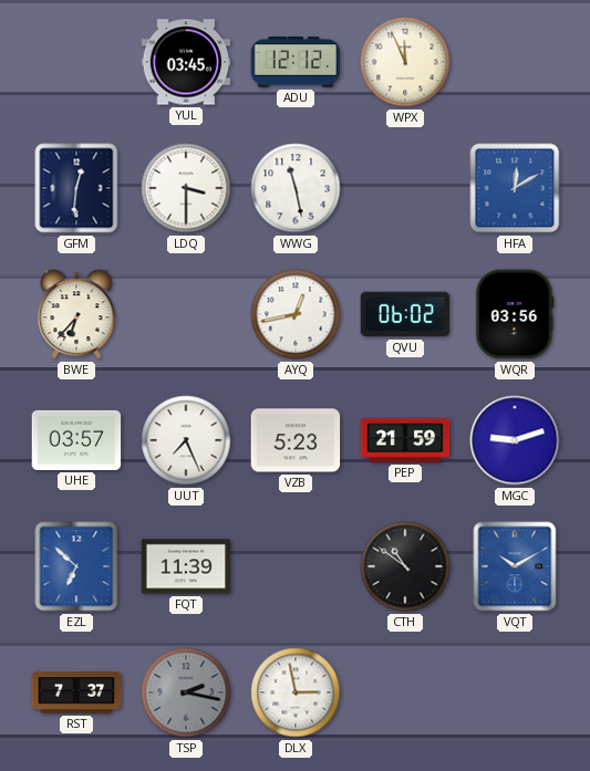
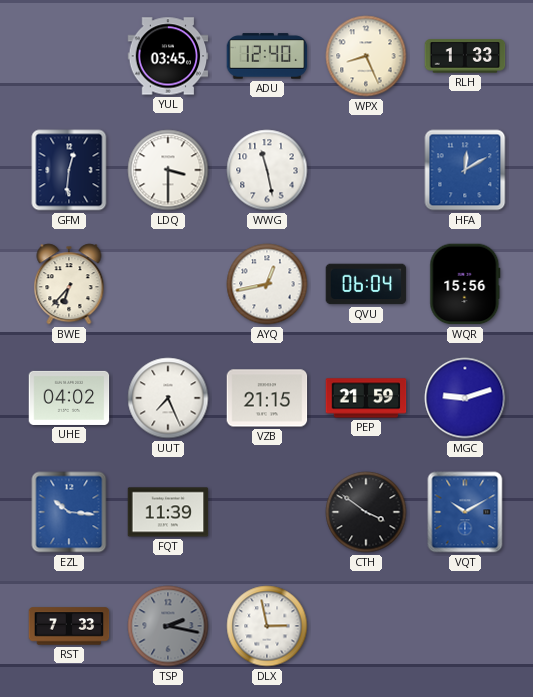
ADU: 12:12 -> 12:40
WPX: 11:56 -> 8:26
RLH: none -> 1:33
QVU: 06:02 -> 06:04
WQR: 03:56 -> 15:56
UHE: 03:57 -> 04:02
VZB: 5:23 -> 21:15
EZL: 6:52 -> 10:16
CTH: 10:51 -> 3:51
RST: 7:37 -> 7:33
